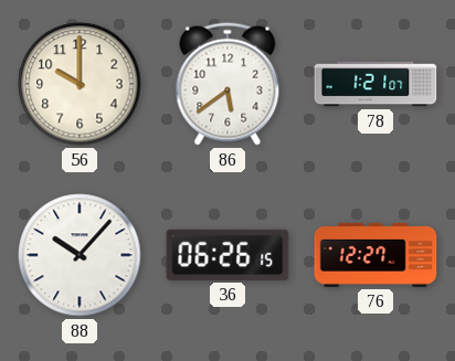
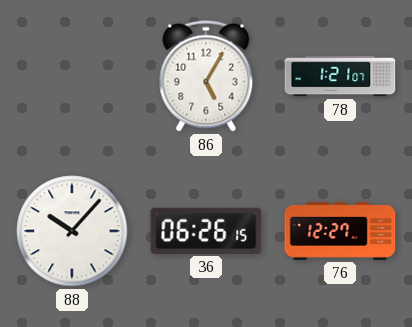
56: 10:00 -> none
86: 5:39 -> 5:05
